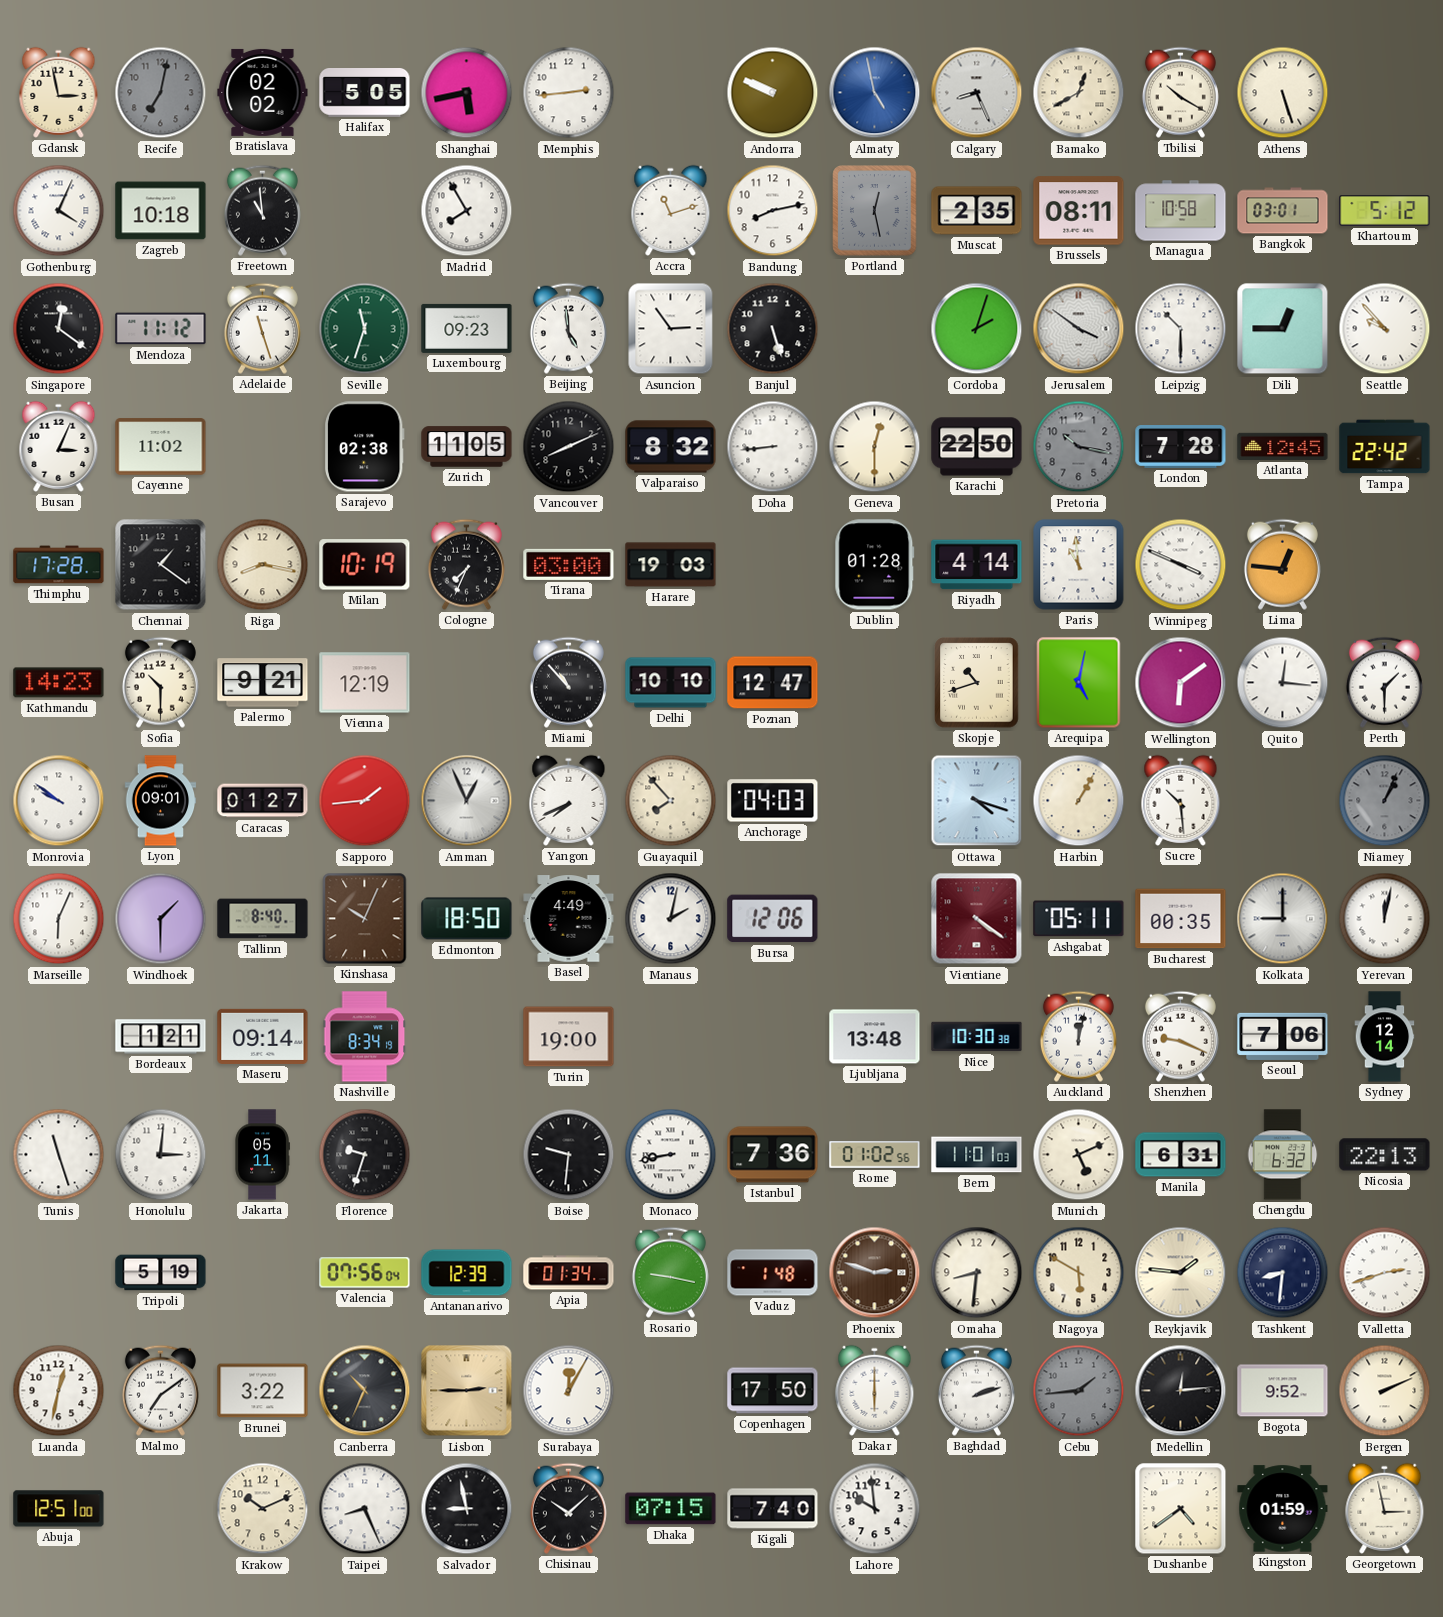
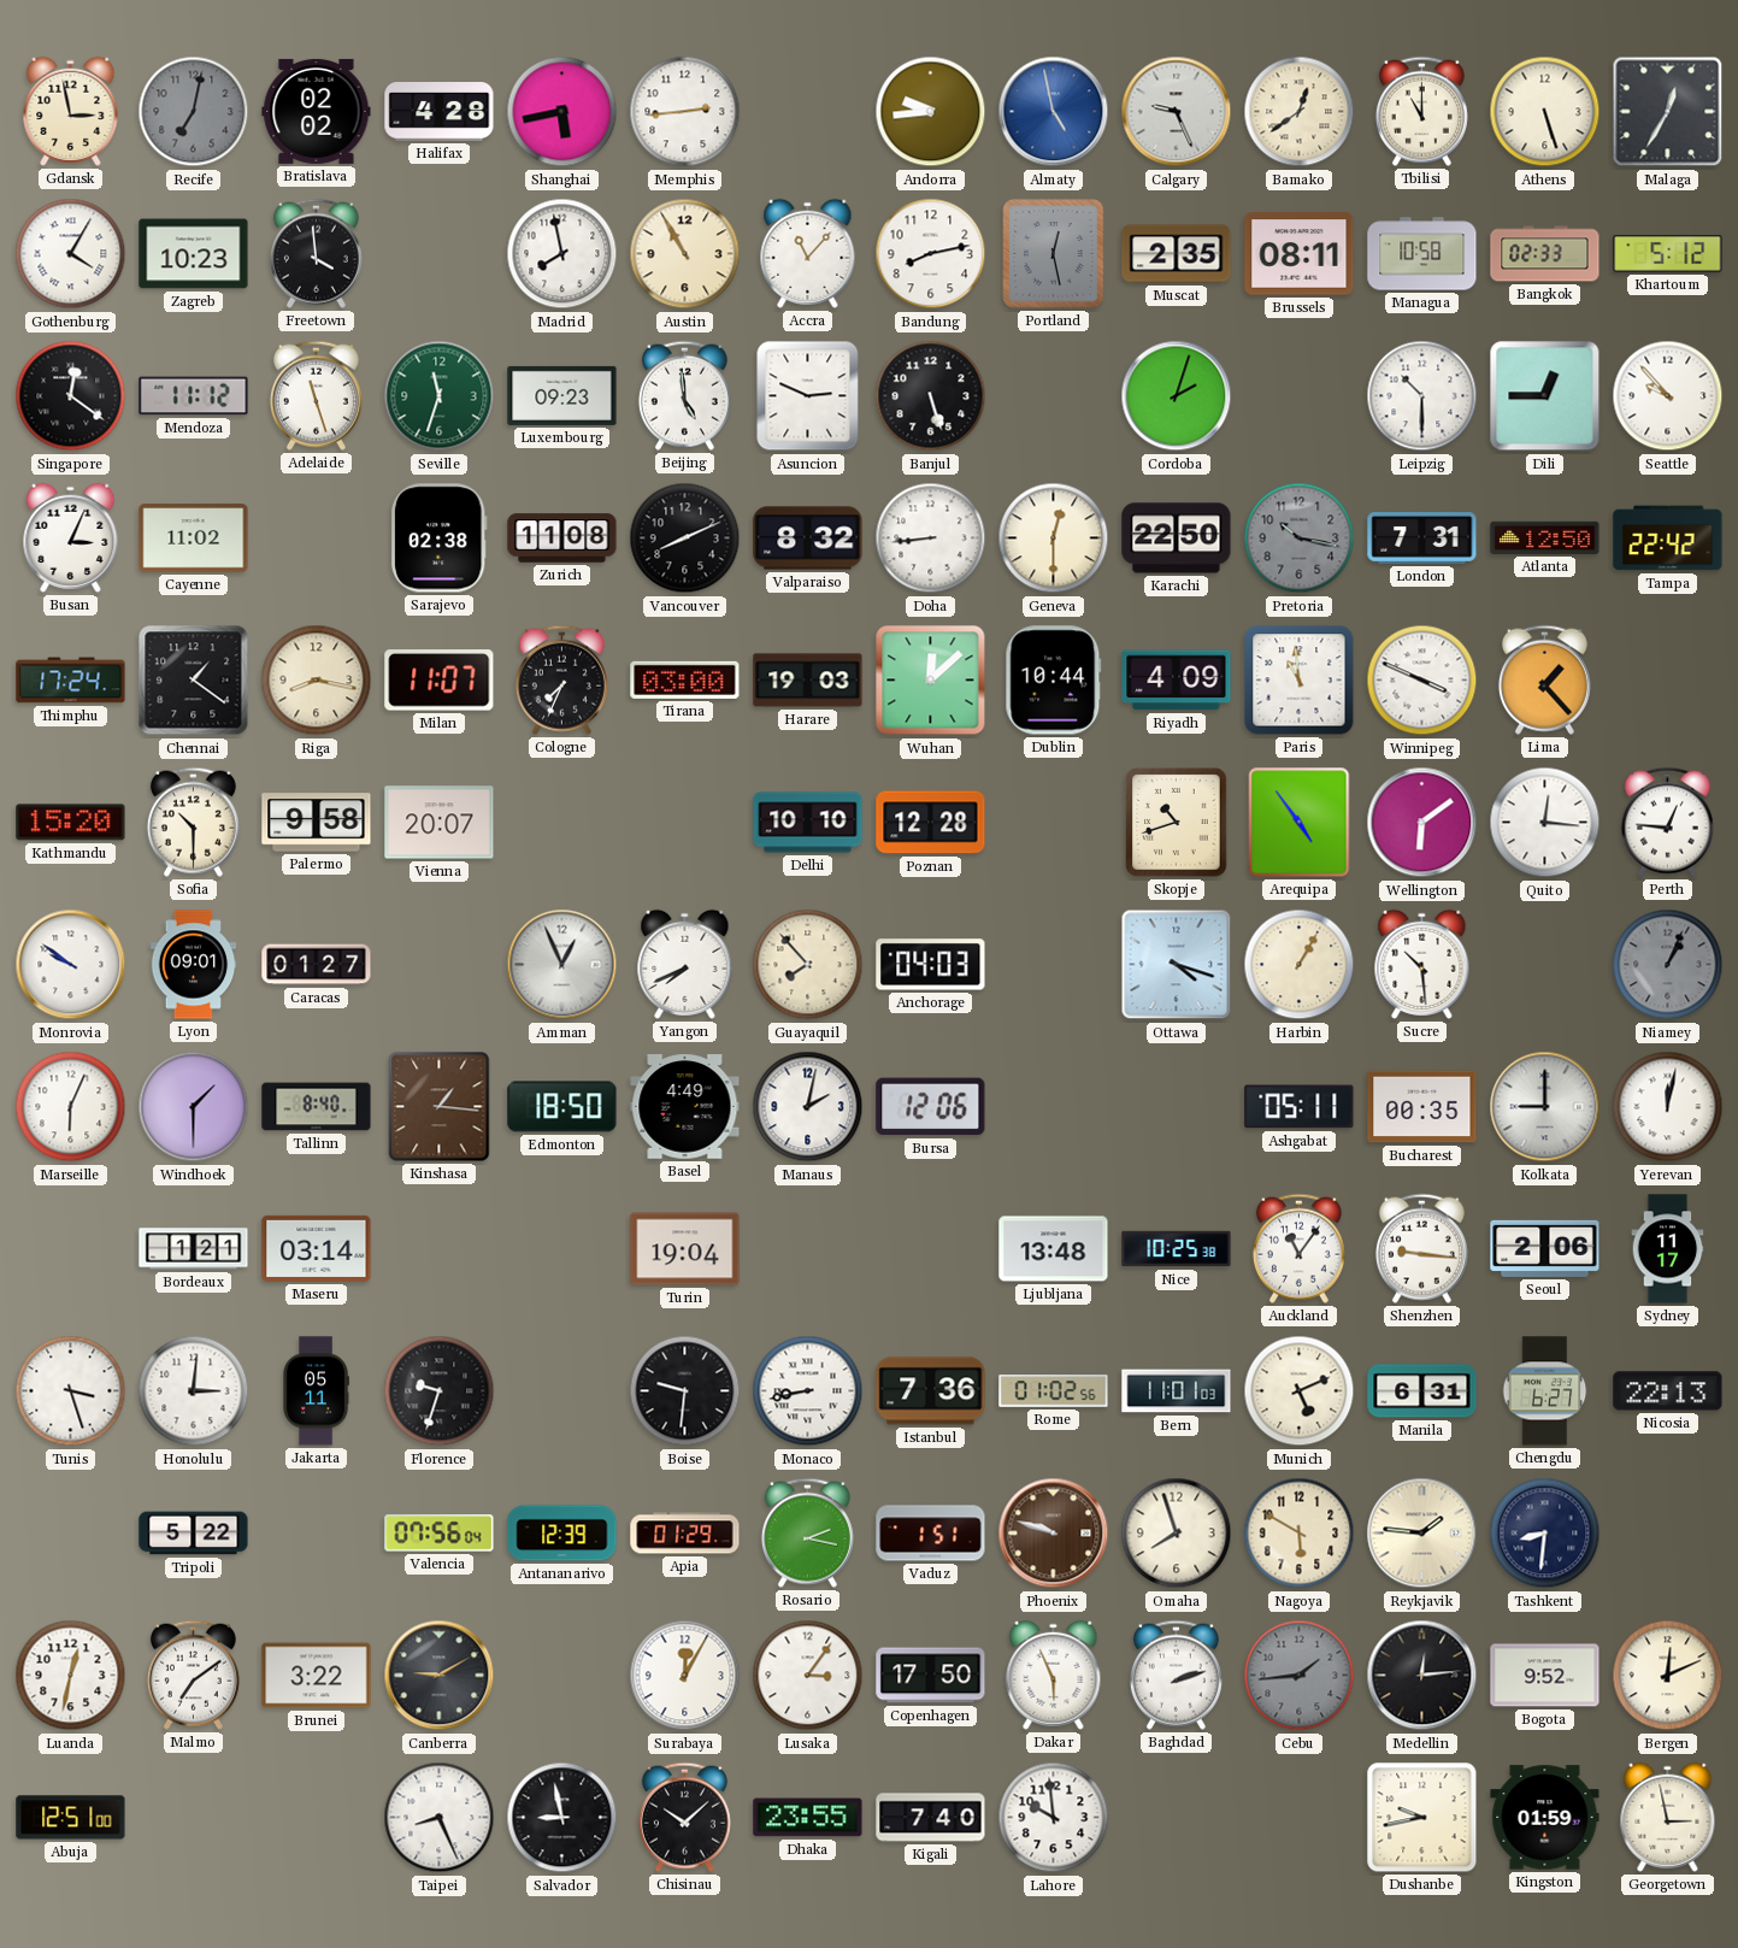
Halifax: 5:05 -> 4:28
Andorra: 9:49 -> 9:44
Calgary: 8:26 -> 9:26
Bamako: 12:40 -> 12:39
Tbilisi: 10:20 -> 11:00
Malaga: none -> 12:35
Gothenburg: 4:04 -> 4:05
Zagreb: 10:18 -> 10:23
Freetown: 10:59 -> 3:59
Madrid: 7:55 -> 7:58
Austin: none -> 10:55
Accra: 11:12 -> 11:07
Bangkok: 03:01 -> 02:33
Asuncion: 2:54 -> 2:49
Jerusalem: 3:51 -> none
Zurich: 11:05 -> 11:08
London: 7:28 -> 7:31
Atlanta: 12:45 -> 12:50
Thimphu: 17:28 -> 17:24
Milan: 10:19 -> 11:07
Wuhan: none -> 12:08
Dublin: 01:28 -> 10:44
Riyadh: 4:14 -> 4:09
Lima: 12:46 -> 1:23
Kathmandu: 14:23 -> 15:20
Palermo: 9:21 -> 9:58
Vienna: 12:19 -> 20:07
Miami: 10:53 -> none
Poznan: 12:47 -> 12:28
Arequipa: 5:02 -> 4:54
Perth: 1:30 -> 12:46
Sapporo: 1:44 -> none
Kinshasa: 10:04 -> 1:16
Vientiane: 4:21 -> none
Maseru: 09:14 -> 03:14
Nashville: 8:34 -> none
Turin: 19:00 -> 19:04
Nice: 10:30 -> 10:25
Auckland: 12:02 -> 11:06
Shenzhen: 9:19 -> 9:16
Seoul: 7:06 -> 2:06
Sydney: 12:14 -> 11:17
Tunis: 11:27 -> 3:27
Chengdu: 6:32 -> 6:27
Tripoli: 5:19 -> 5:22
Apia: 01:34 -> 01:29
Rosario: 9:17 -> 2:17
Vaduz: 1:48 -> 1:51
Phoenix: 2:48 -> 9:48
Omaha: 8:31 -> 7:57
Valletta: 2:42 -> none
Canberra: 10:34 -> 9:10
Lisbon: 2:45 -> none
Lusaka: none -> 3:06
Dakar: 6:00 -> 5:56
Bergen: 2:11 -> 12:11
Krakow: 10:11 -> none
Dhaka: 07:15 -> 23:55
Dushanbe: 4:39 -> 9:43
